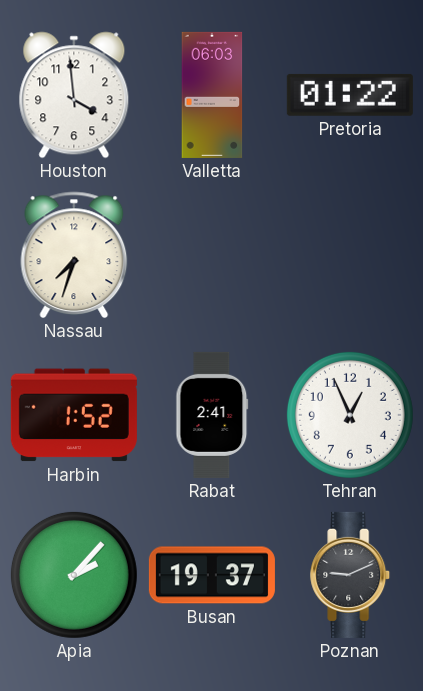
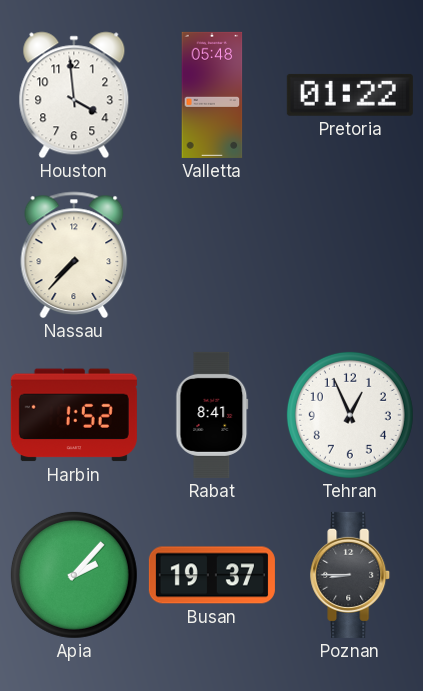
Valletta: 06:03 -> 05:48
Nassau: 7:33 -> 7:37
Rabat: 2:41 -> 8:41
Poznan: 9:11 -> 8:45
